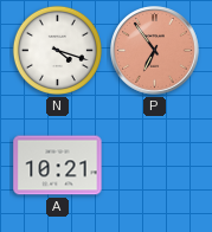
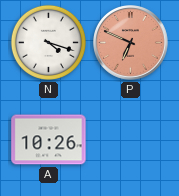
P: 6:54 -> 6:49
A: 10:21 -> 10:26
